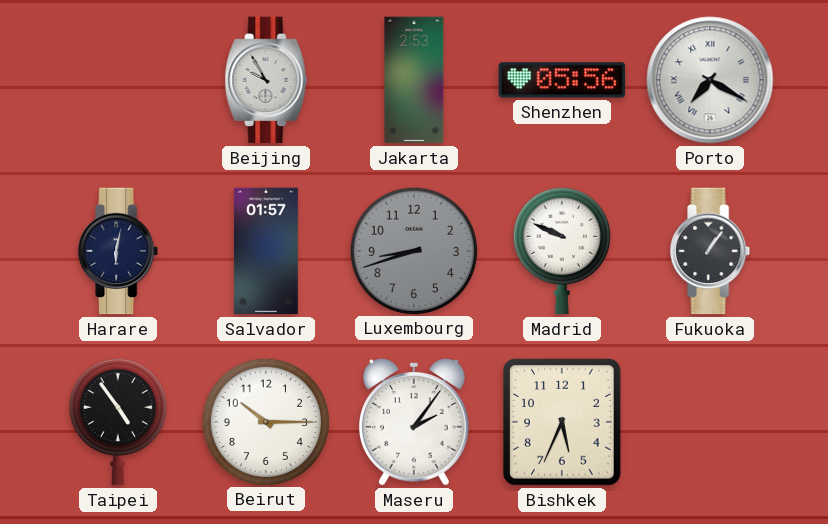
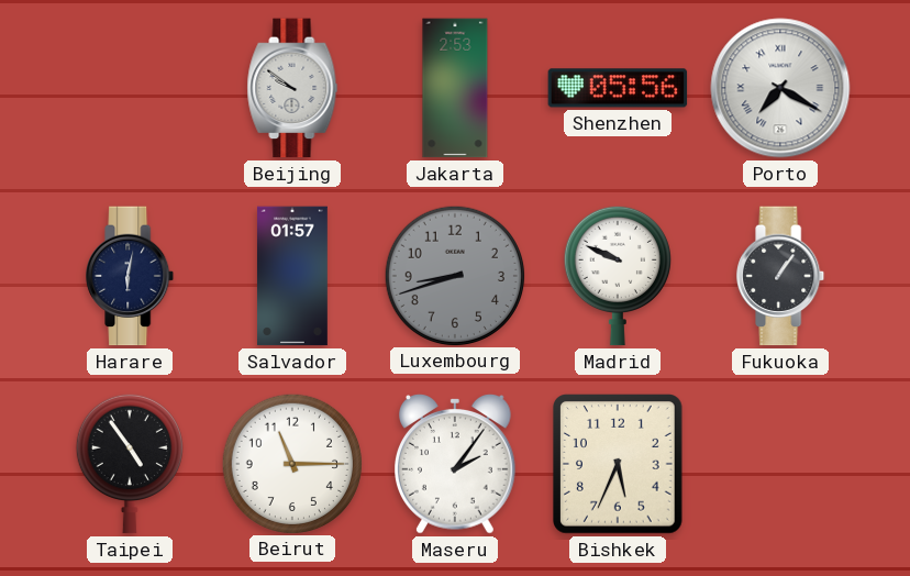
Beijing: 9:55 -> 9:51
Beirut: 10:15 -> 11:15
